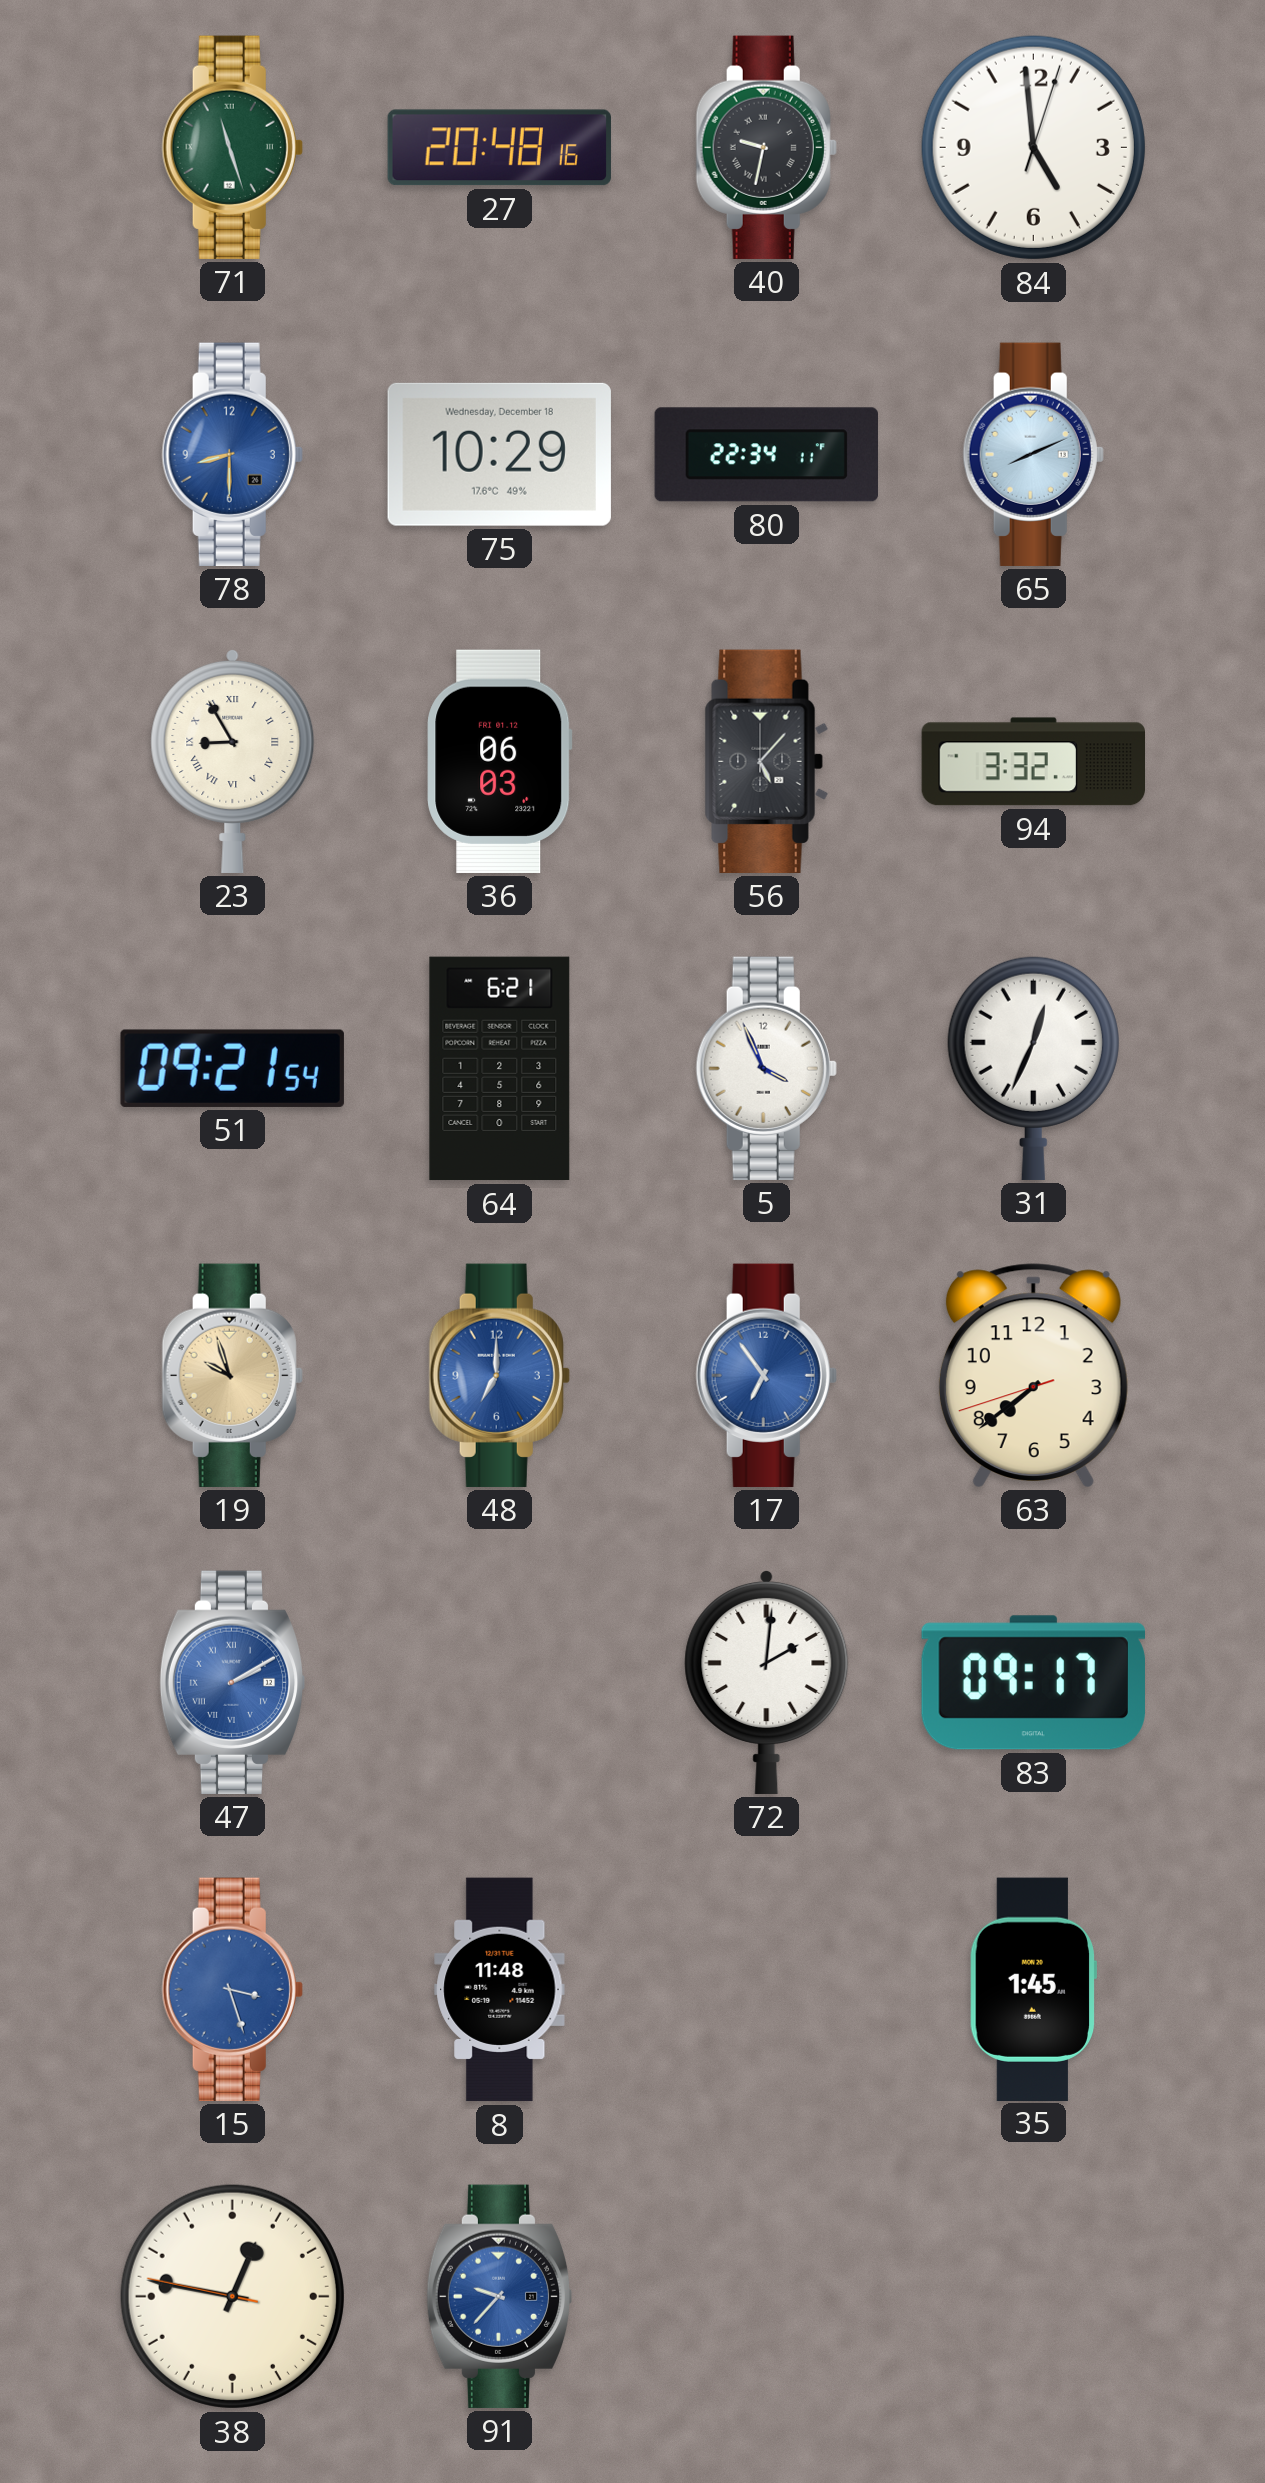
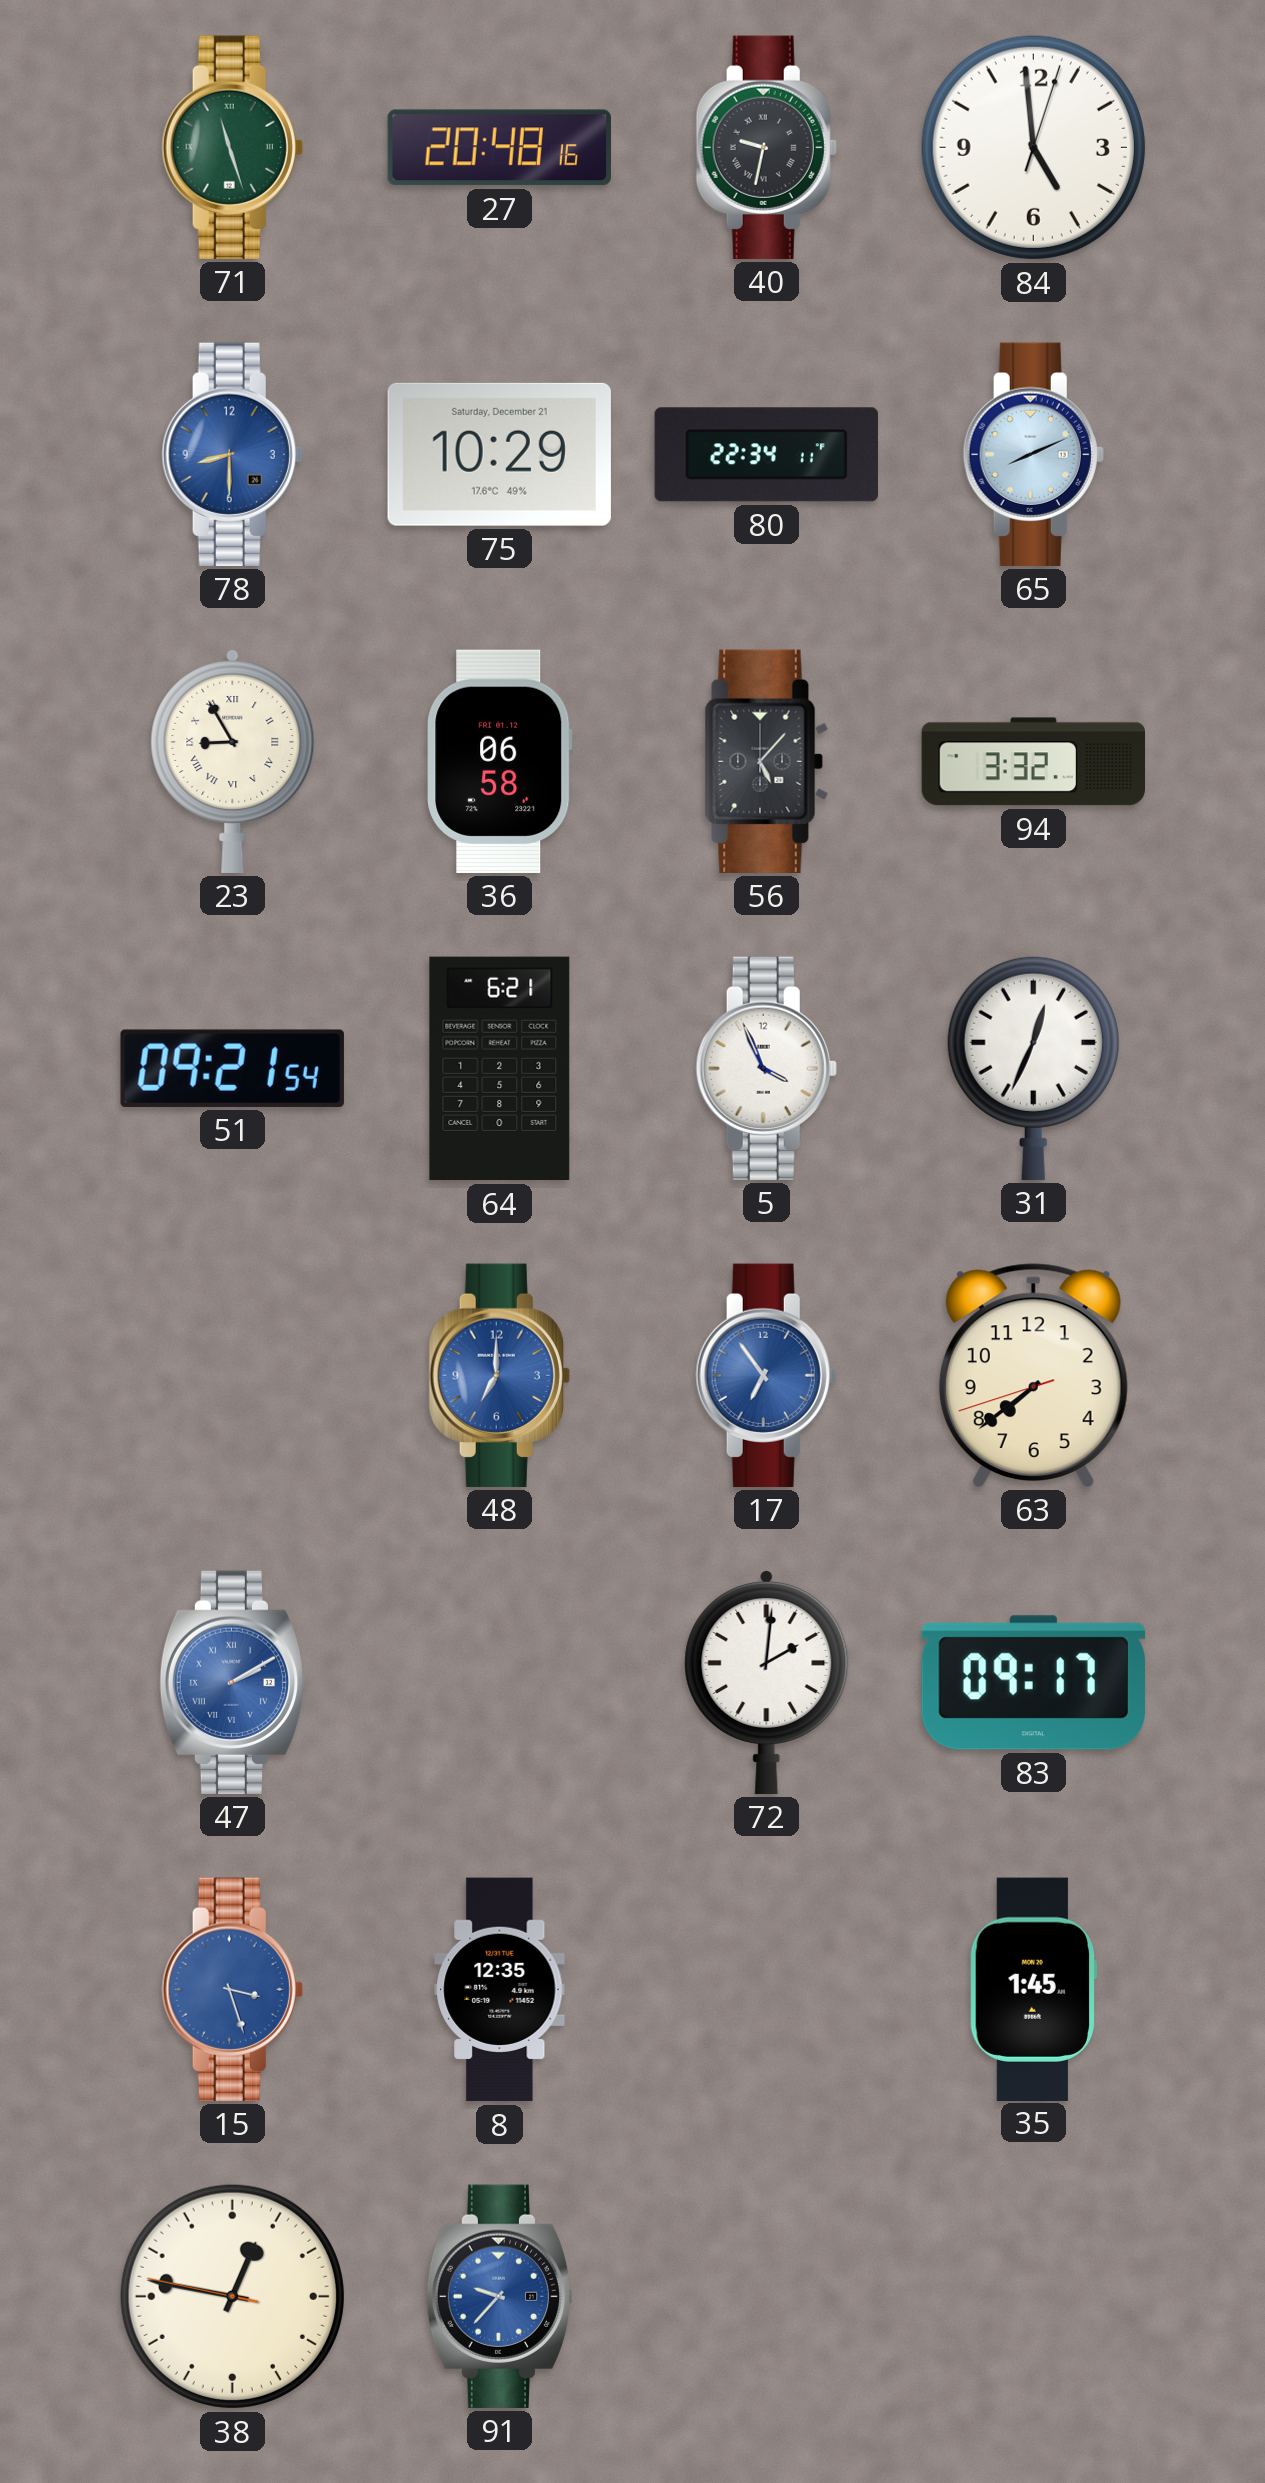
75 date: Wednesday, December 18 -> Saturday, December 21
36: 06:03 -> 06:58
19: 9:57 -> none
8: 11:48 -> 12:35
